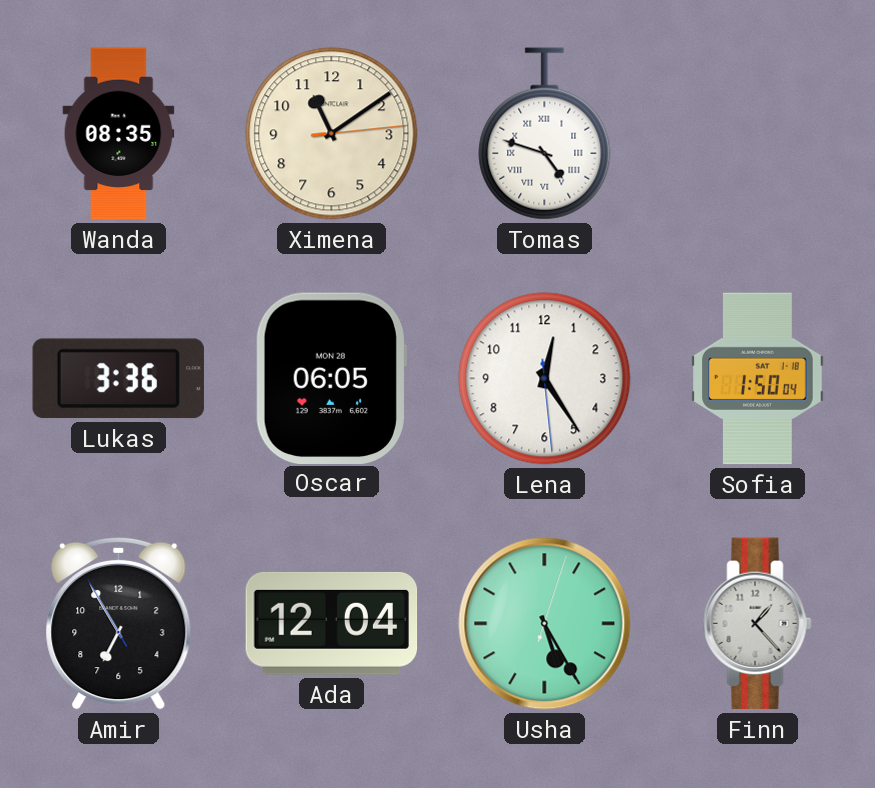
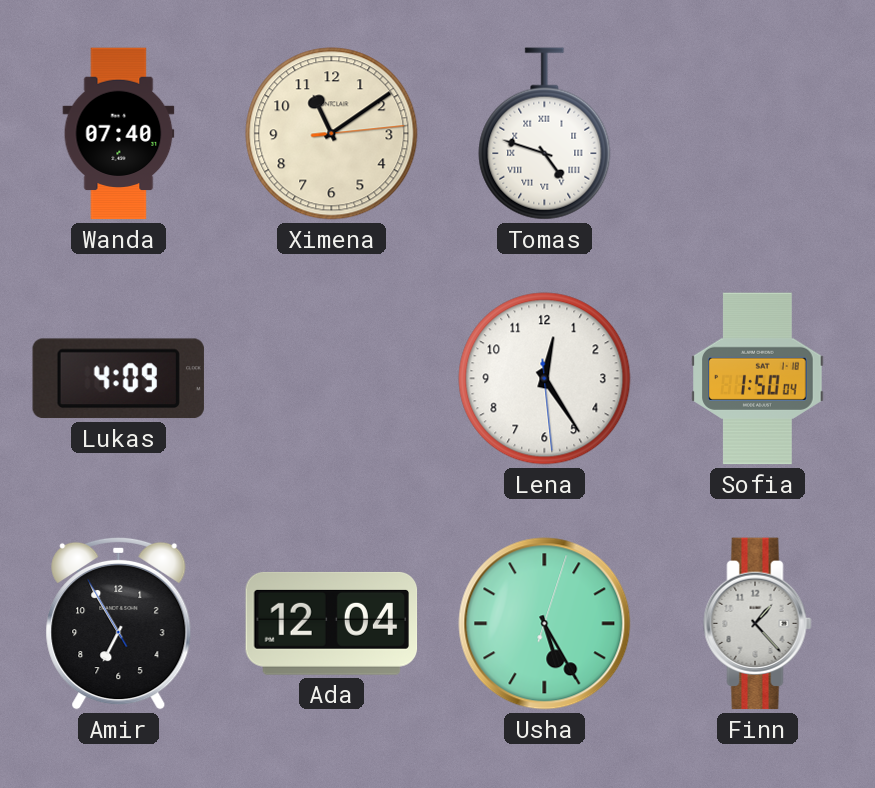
Wanda: 08:35 -> 07:40
Lukas: 3:36 -> 4:09
Oscar: 06:05 -> none
